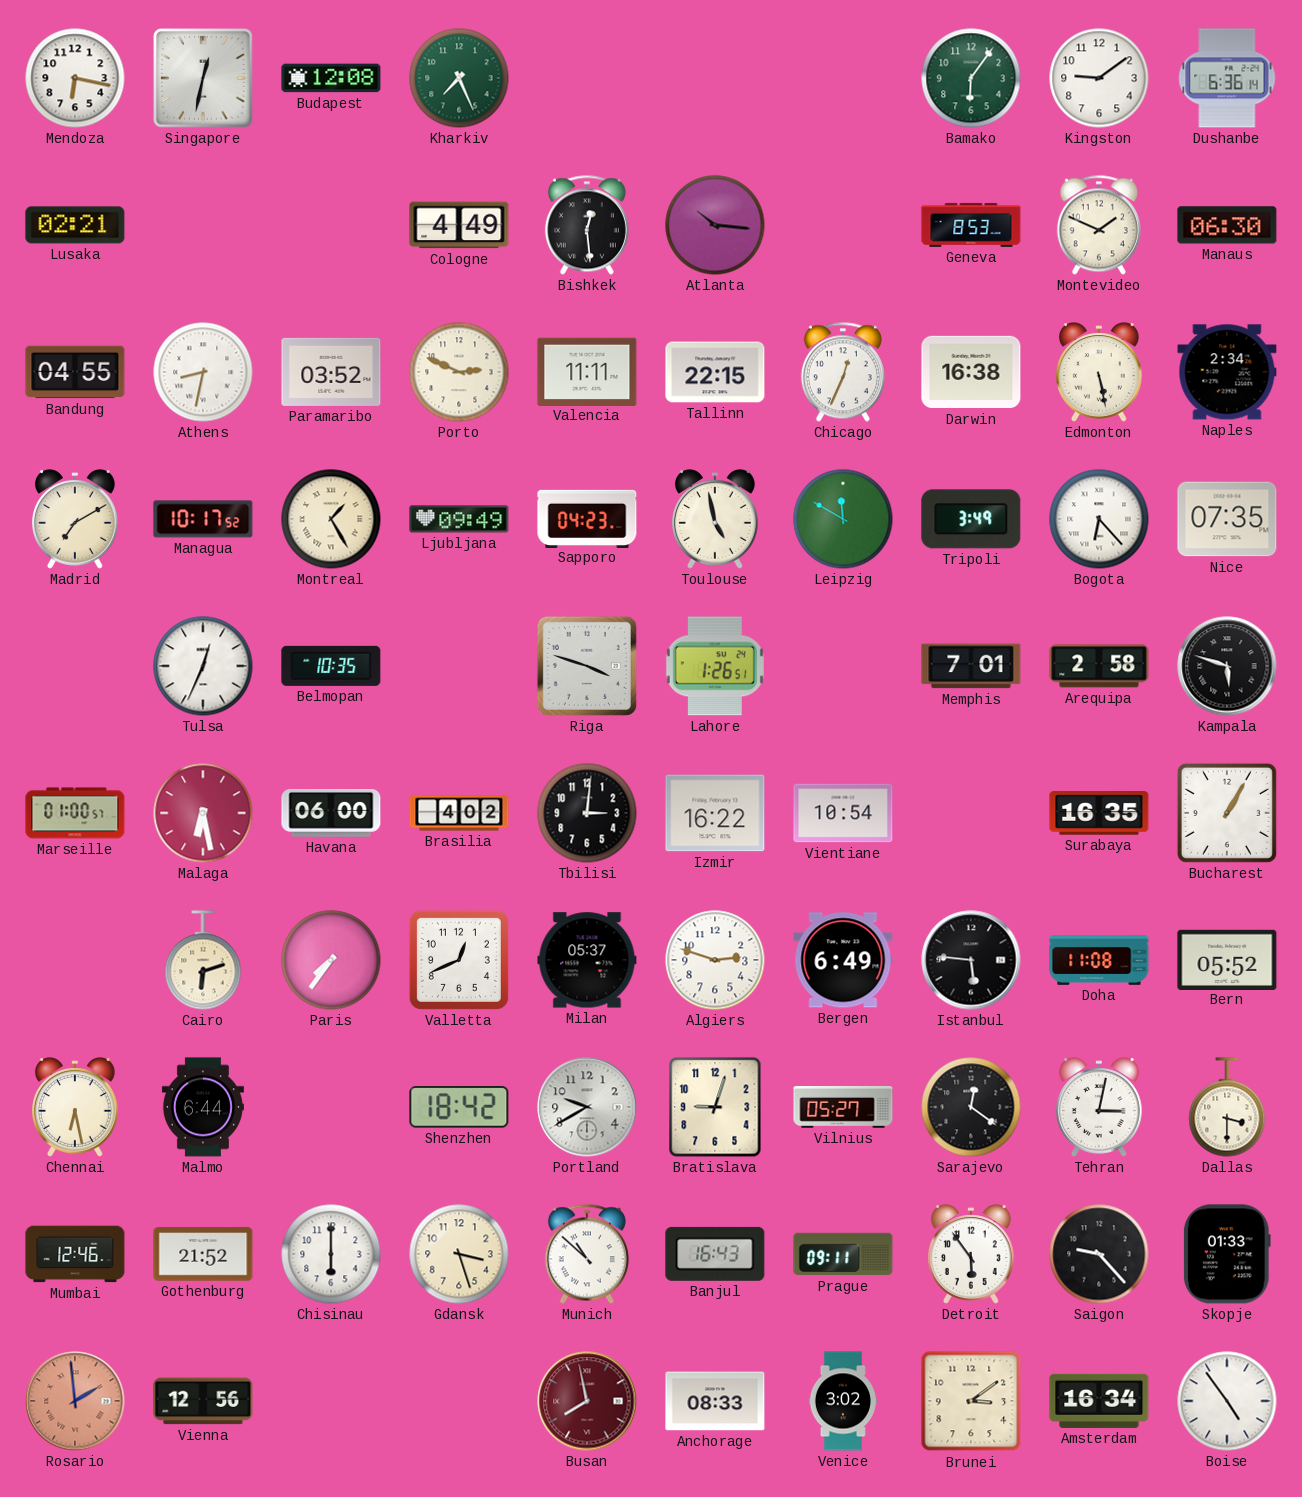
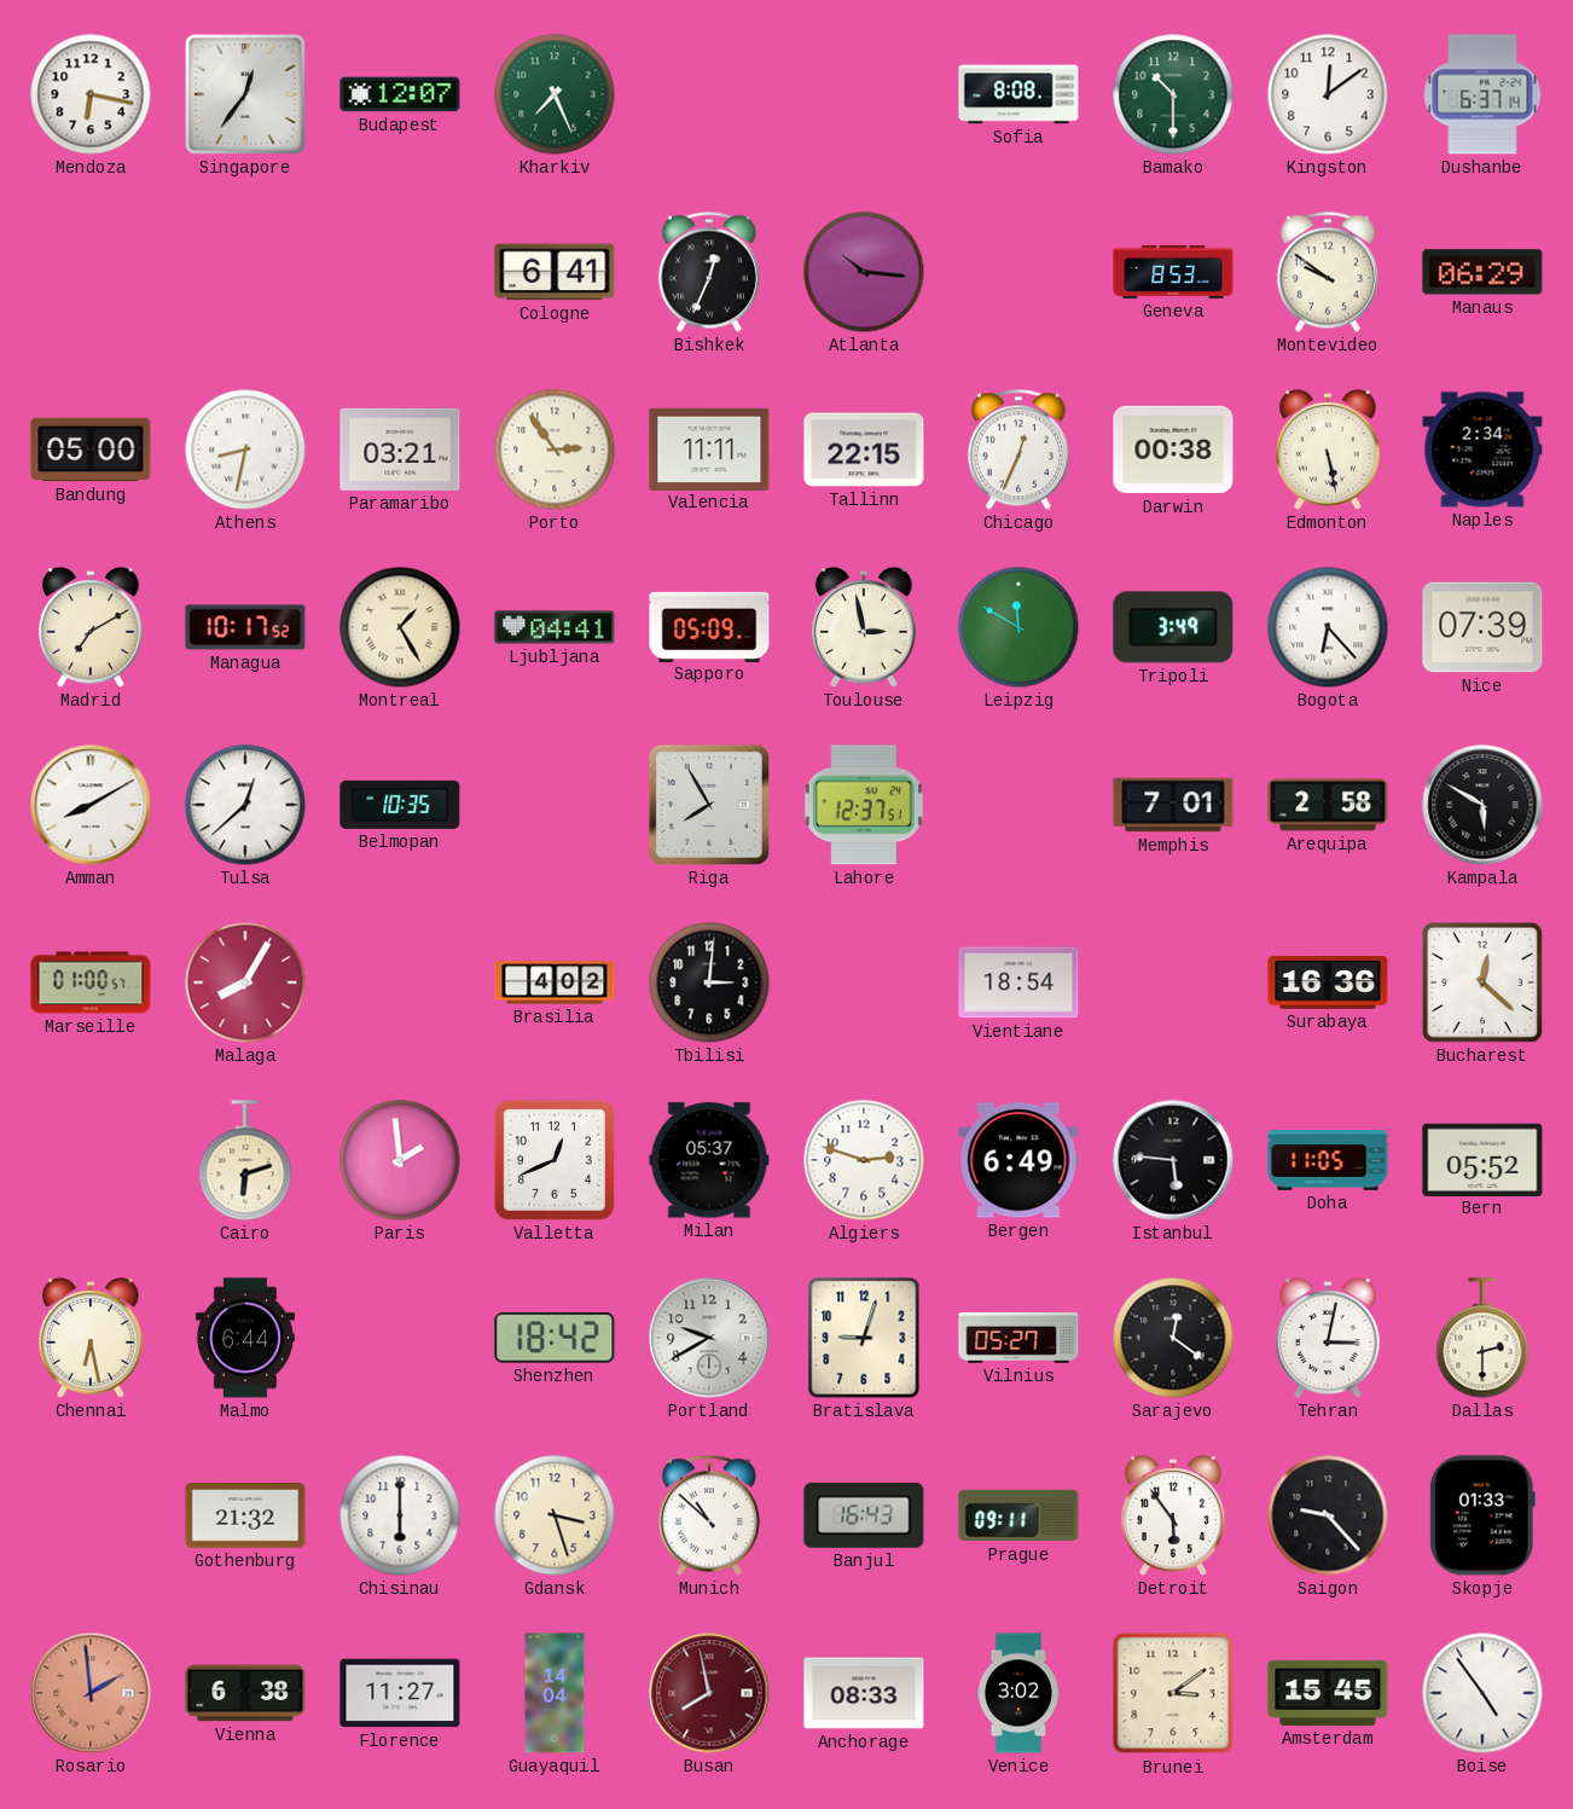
Singapore: 12:32 -> 12:36
Budapest: 12:08 -> 12:07
Sofia: none -> 8:08
Bamako: 6:06 -> 10:30
Kingston: 9:09 -> 12:09
Dushanbe: 6:36 -> 6:37
Lusaka: 02:21 -> none
Cologne: 4:49 -> 6:41
Bishkek: 12:29 -> 12:34
Montevideo: 1:49 -> 9:51
Manaus: 06:30 -> 06:29
Bandung: 04:55 -> 05:00
Paramaribo: 03:52 -> 03:21
Porto: 2:49 -> 2:54
Darwin: 16:38 -> 00:38
Ljubljana: 09:49 -> 04:41
Sapporo: 04:23 -> 05:09
Toulouse: 4:58 -> 2:58
Nice: 07:35 -> 07:39
Amman: none -> 8:10
Tulsa: 12:34 -> 12:38
Riga: 3:48 -> 7:55
Lahore: 1:26 -> 12:37
Kampala: 5:48 -> 5:50
Malaga: 6:28 -> 8:05
Havana: 06:00 -> none
Izmir: 16:22 -> none
Vientiane: 10:54 -> 18:54
Surabaya: 16:35 -> 16:36
Bucharest: 1:05 -> 12:22
Paris: 7:36 -> 1:59
Doha: 11:08 -> 11:05
Dallas: 3:30 -> 2:30
Mumbai: 12:46 -> none
Gothenburg: 21:52 -> 21:32
Vienna: 12:56 -> 6:38
Florence: none -> 11:27
Guayaquil: none -> 14:04
Amsterdam: 16:34 -> 15:45
